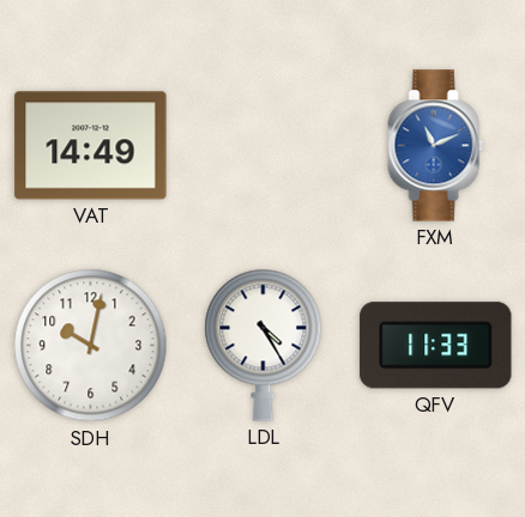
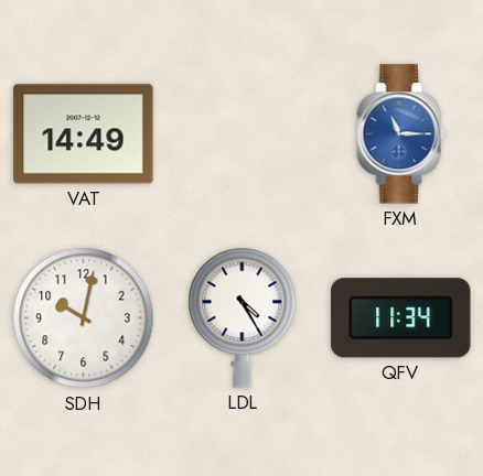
FXM: 11:11 -> 11:15
QFV: 11:33 -> 11:34
